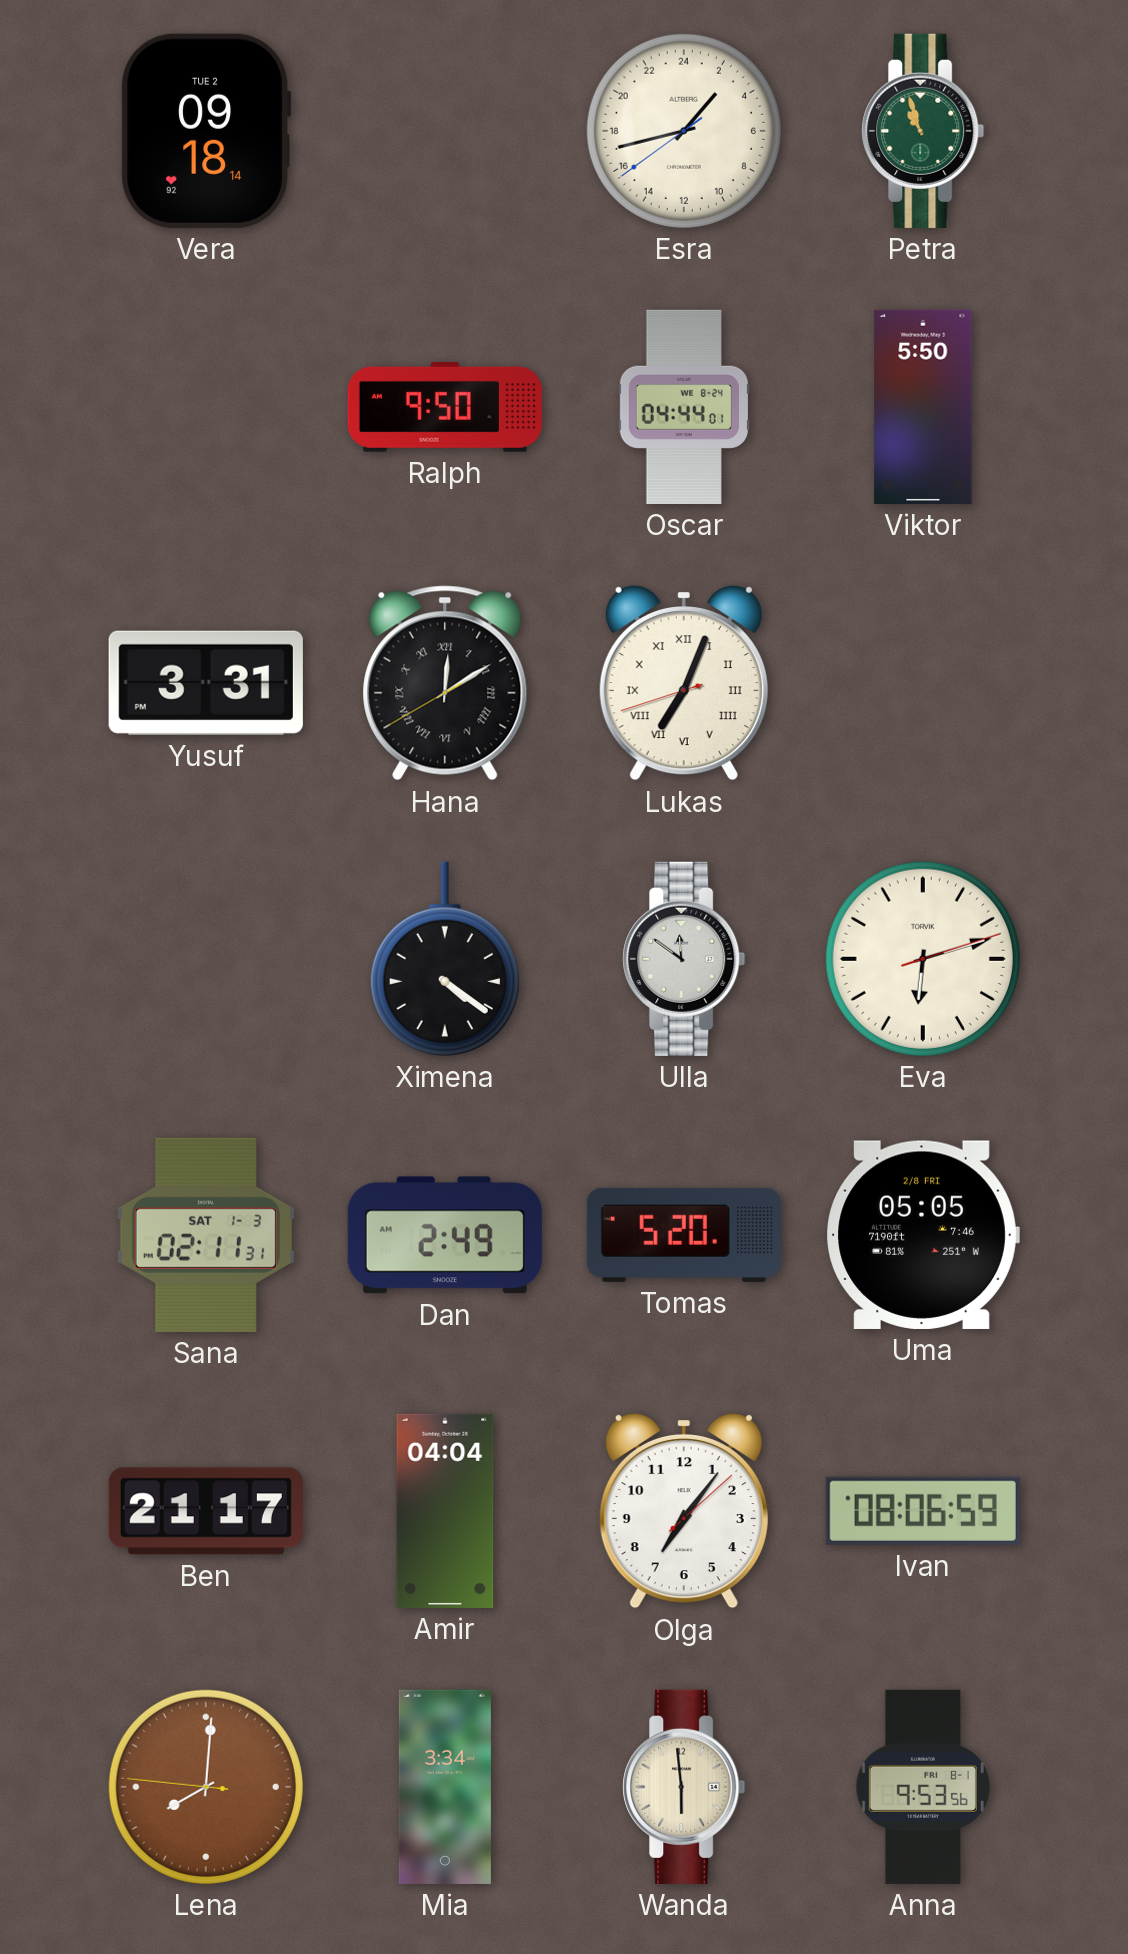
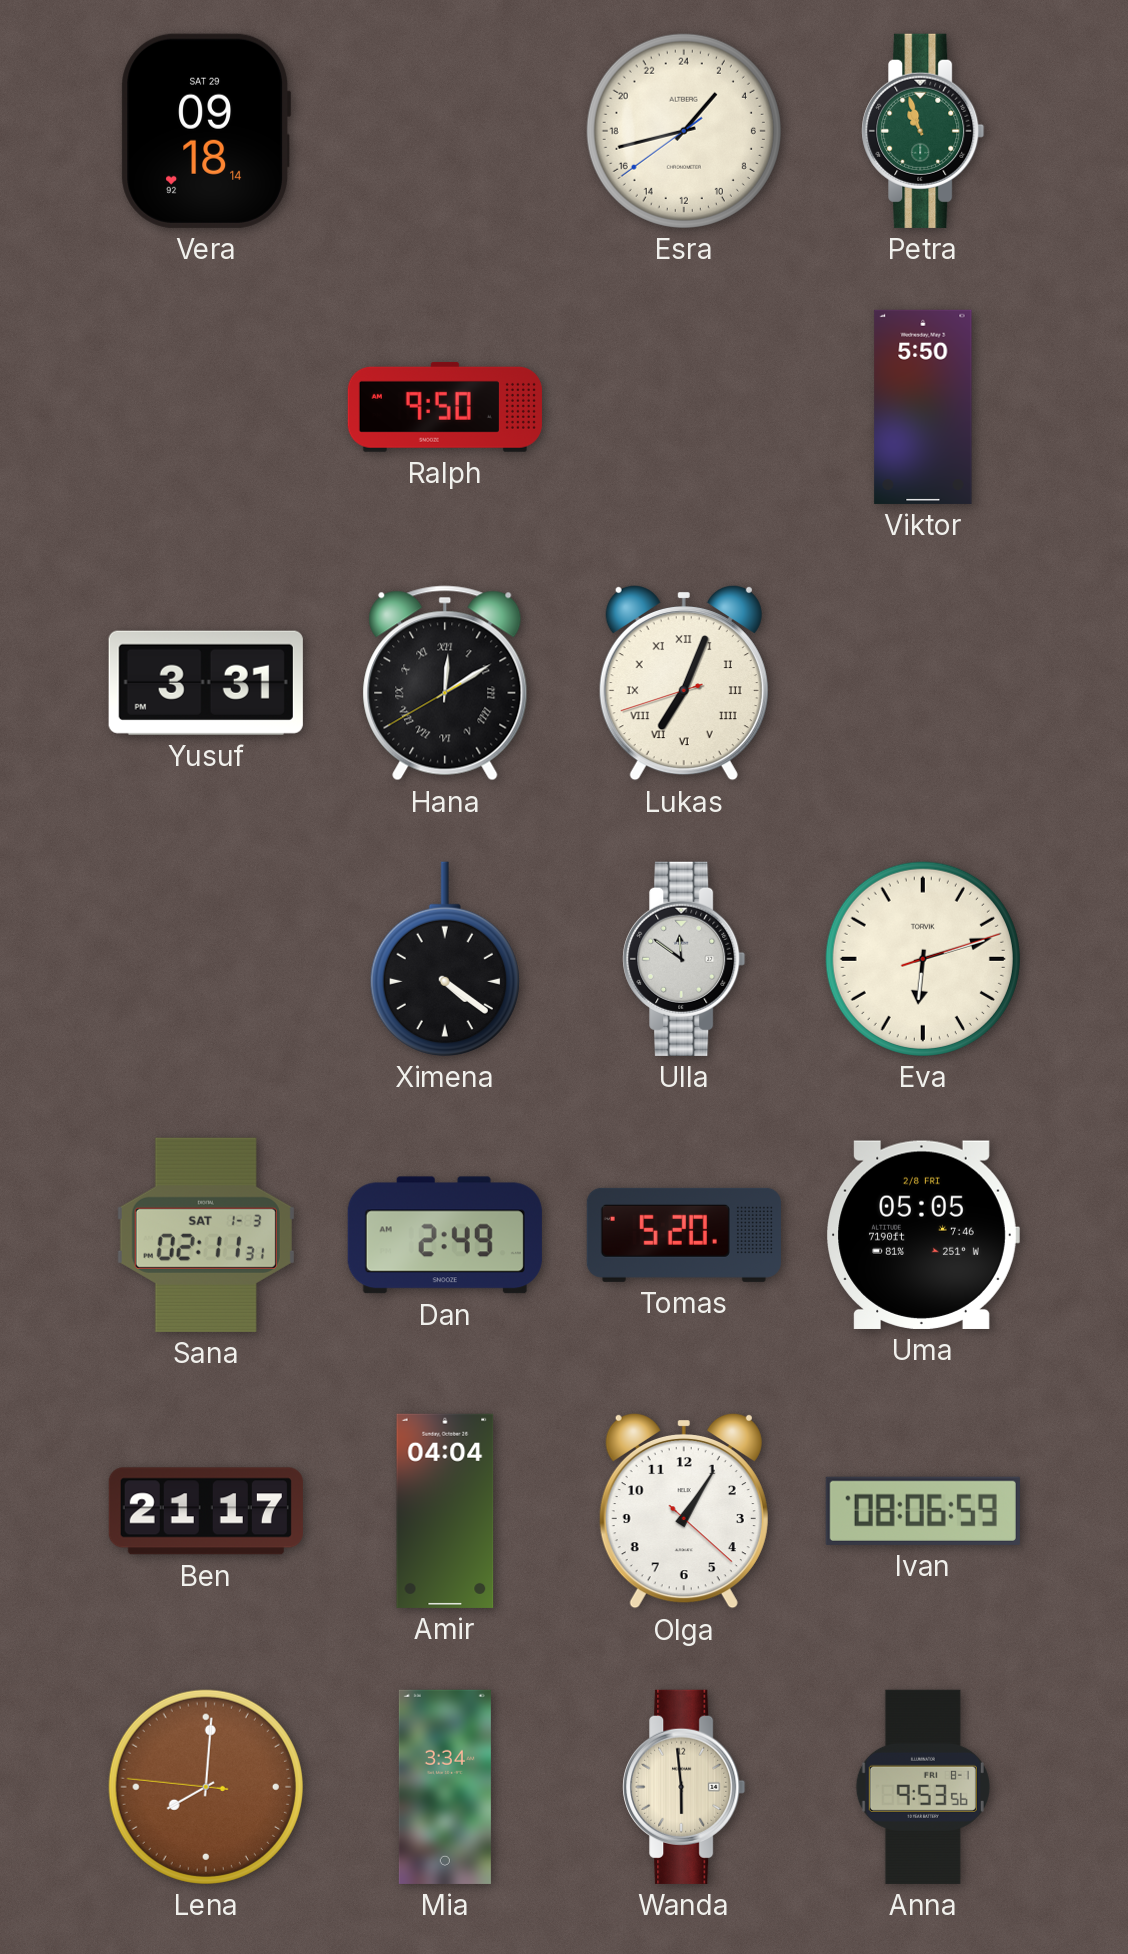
Vera date: TUE 2 -> SAT 29
Oscar: 04:44 -> none
Olga: 7:06 -> 1:05
